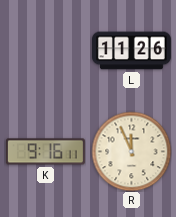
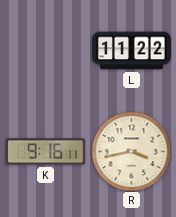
L: 11:26 -> 11:22
R: 11:56 -> 3:43
